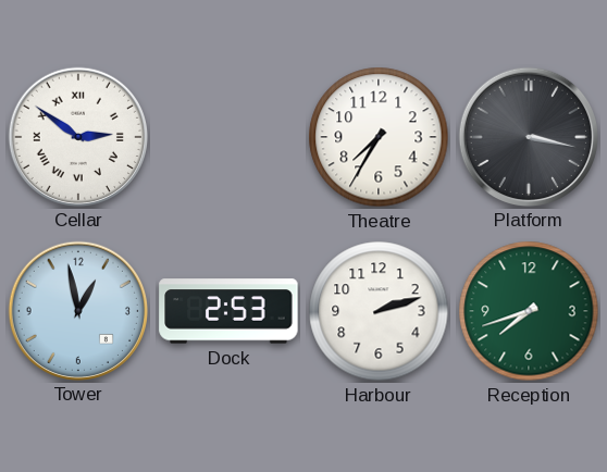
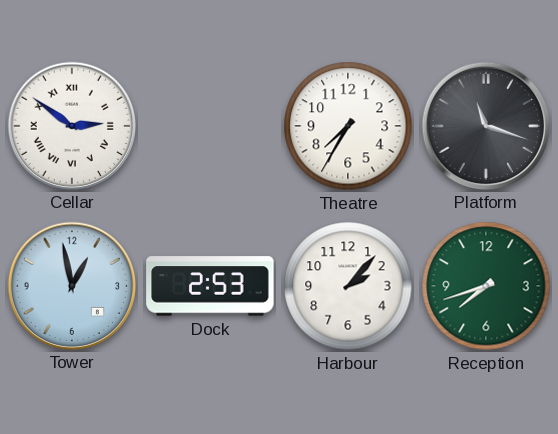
Platform: 3:17 -> 11:18
Harbour: 2:12 -> 2:07
